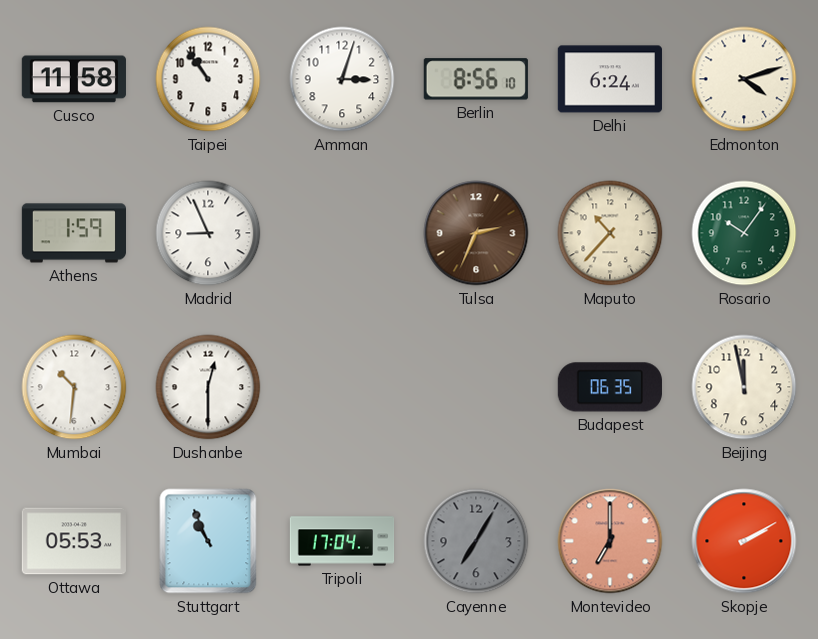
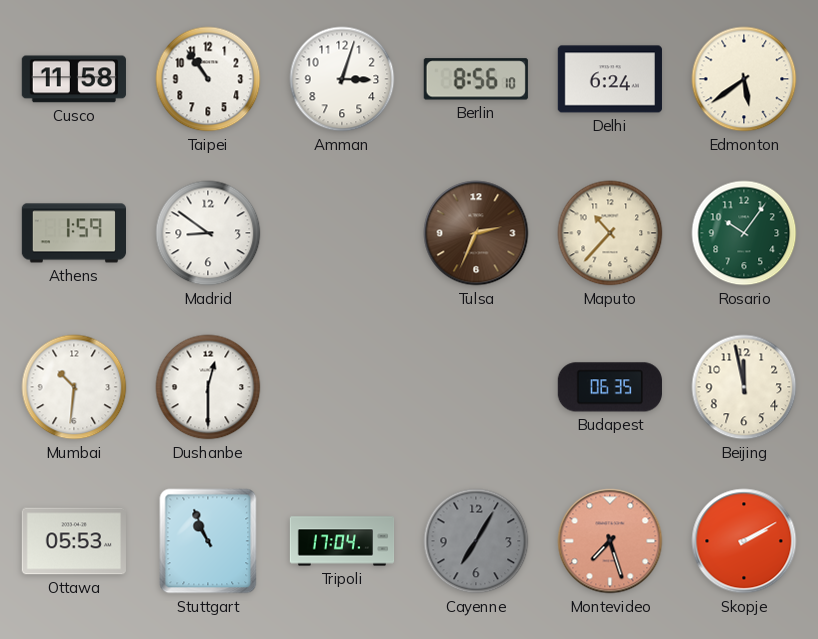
Edmonton: 4:12 -> 5:39
Madrid: 8:56 -> 8:51
Montevideo: 7:00 -> 7:27
